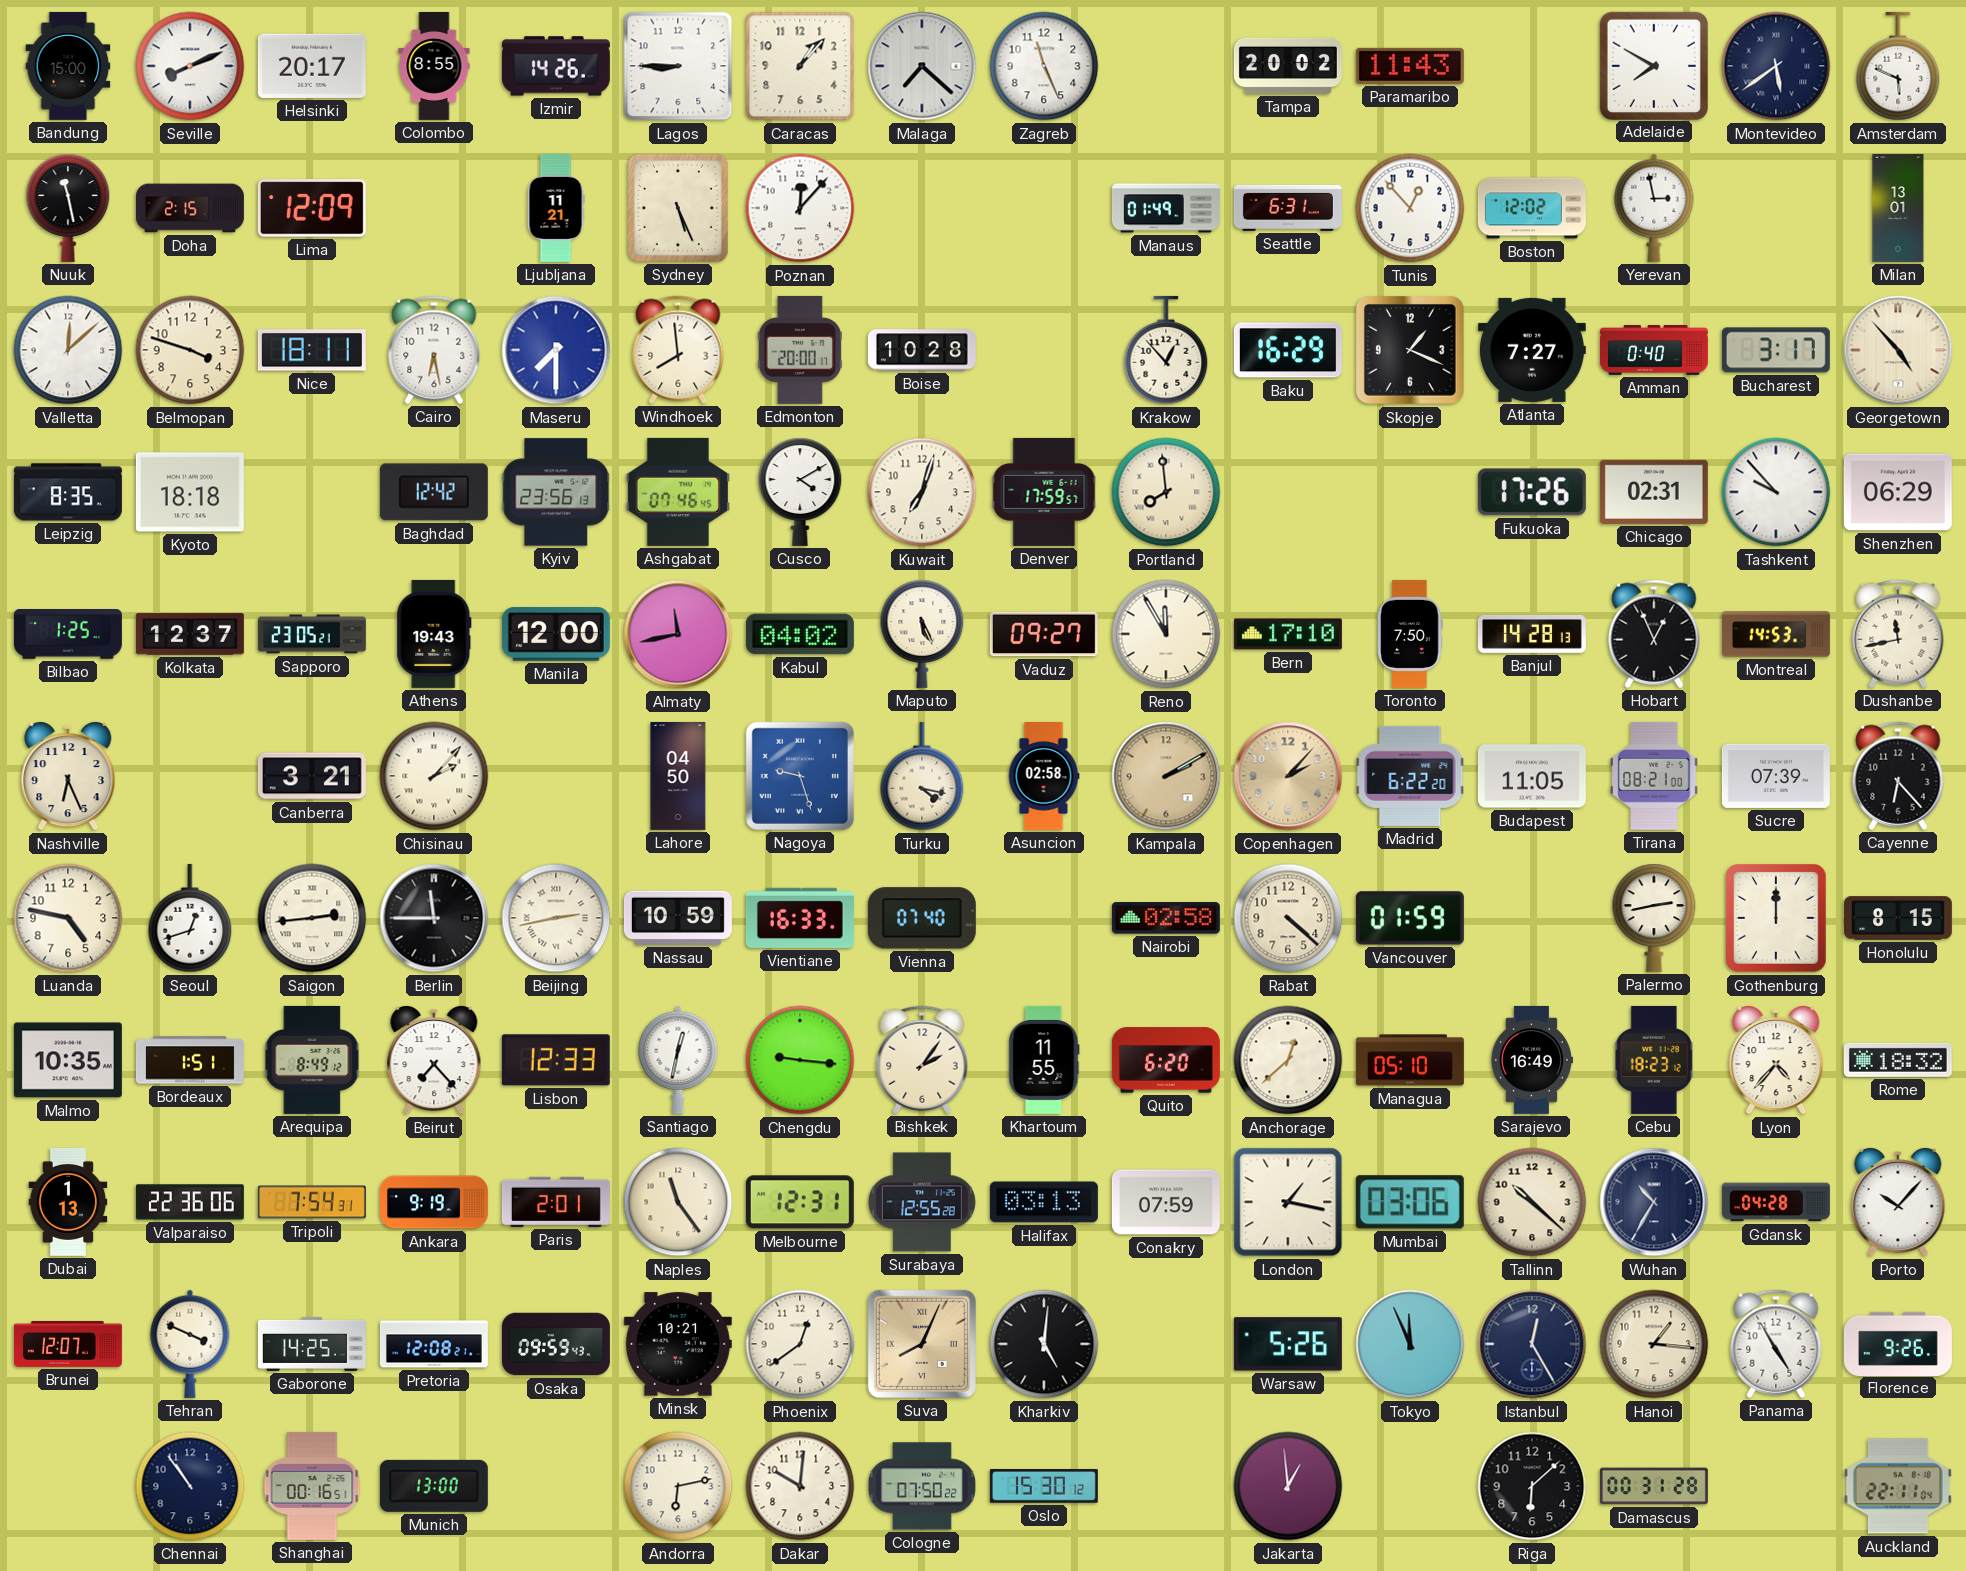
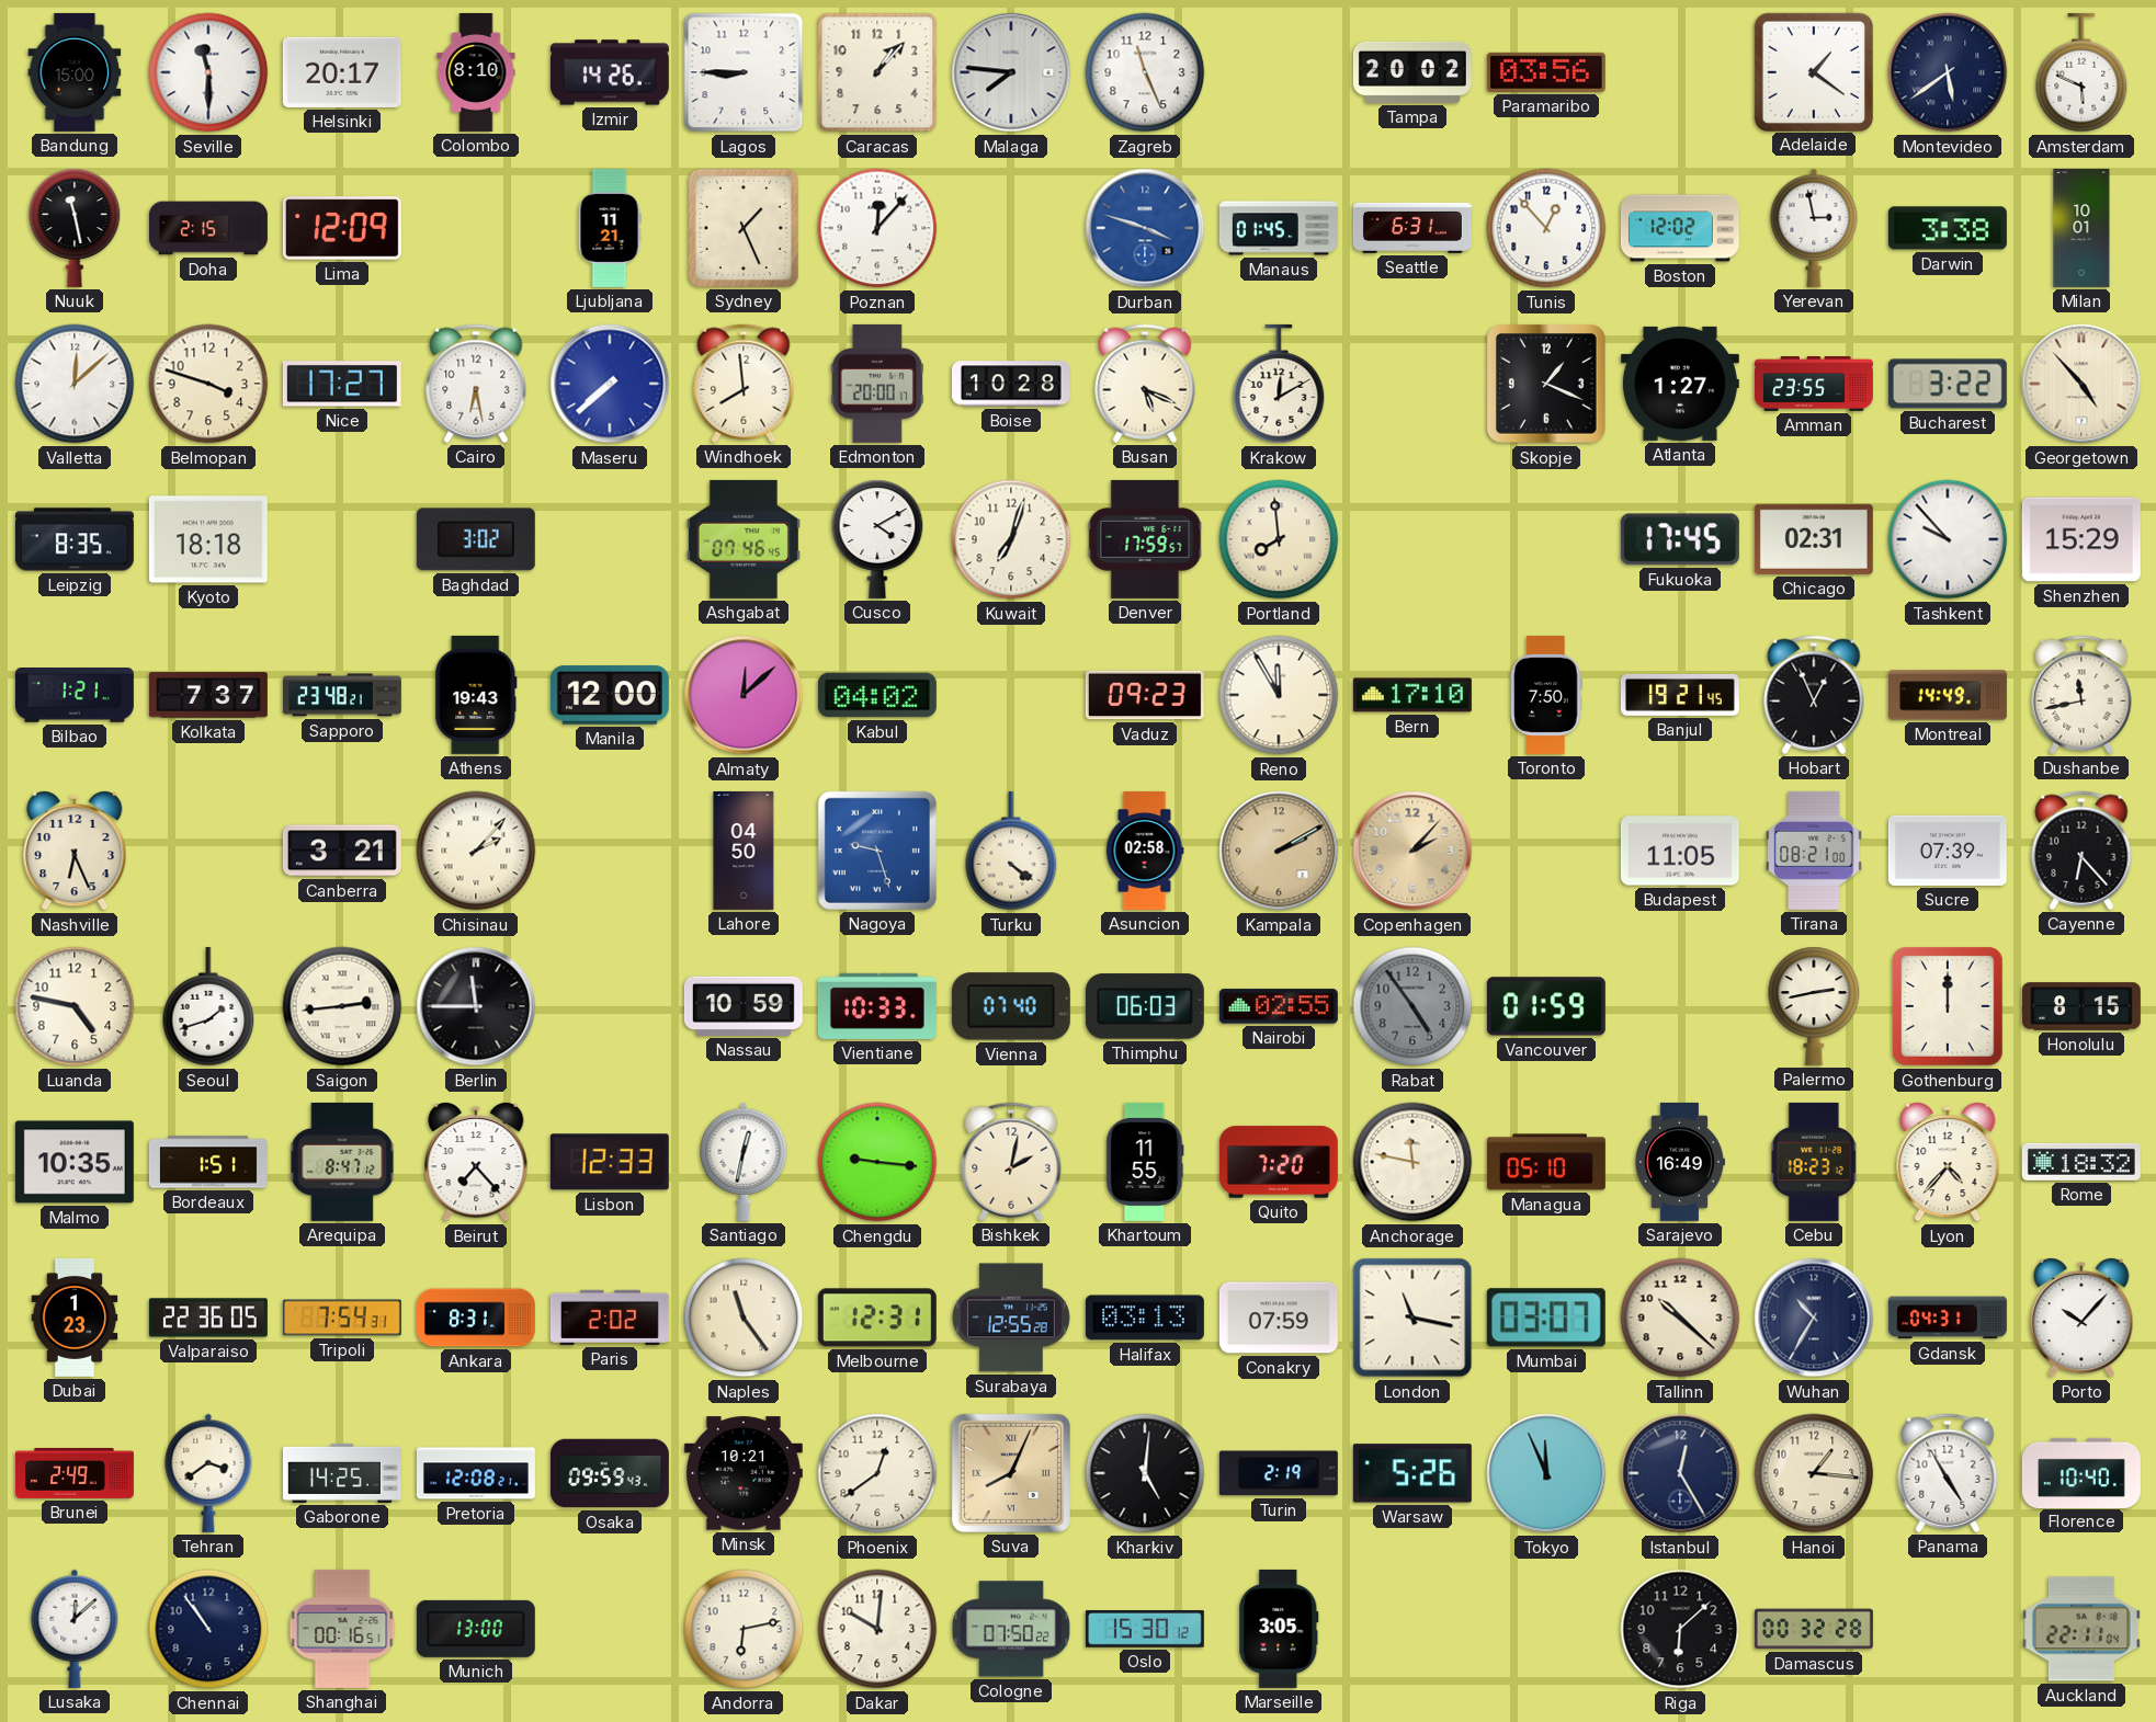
Seville: 8:11 -> 11:30
Colombo: 8:55 -> 8:10
Malaga: 7:22 -> 7:46
Paramaribo: 11:43 -> 03:56
Adelaide: 7:50 -> 1:21
Sydney: 5:26 -> 1:26
Durban: none -> 3:48
Manaus: 01:49 -> 01:45
Darwin: none -> 3:38
Milan: 13:01 -> 10:01
Nice: 18:11 -> 17:27
Maseru: 7:30 -> 7:38
Busan: none -> 5:19
Krakow: 12:53 -> 12:10
Baku: 16:29 -> none
Atlanta: 7:27 -> 1:27
Amman: 0:40 -> 23:55
Bucharest: 3:17 -> 3:22
Baghdad: 12:42 -> 3:02
Kyiv: 23:56 -> none
Fukuoka: 17:26 -> 17:45
Shenzhen: 06:29 -> 15:29
Bilbao: 1:25 -> 1:21
Kolkata: 12:37 -> 7:37
Sapporo: 23:05 -> 23:48
Almaty: 11:43 -> 12:08
Maputo: 5:26 -> none
Vaduz: 09:27 -> 09:23
Banjul: 14:28 -> 19:21
Montreal: 14:53 -> 14:49
Turku: 4:17 -> 4:21
Madrid: 6:22 -> none
Seoul: 12:42 -> 1:42
Beijing: 2:43 -> none
Vientiane: 16:33 -> 10:33
Thimphu: none -> 06:03
Nairobi: 02:58 -> 02:55
Rabat: 4:22 -> 4:54
Rabat dial: cream -> grey
Arequipa: 8:49 -> 8:47
Bishkek: 2:06 -> 2:02
Quito: 6:20 -> 7:20
Anchorage: 12:38 -> 11:47
Dubai: 1:13 -> 1:23
Valparaiso: 22:36:06 -> 22:36:05
Ankara: 9:19 -> 8:31
Paris: 2:01 -> 2:02
London: 1:17 -> 11:17
Mumbai: 03:06 -> 03:07
Gdansk: 04:28 -> 04:31
Brunei: 12:07 -> 2:49
Tehran: 3:49 -> 3:39
Turin: none -> 2:19
Florence: 9:26 -> 10:40
Lusaka: none -> 12:08
Marseille: none -> 3:05
Jakarta: 12:59 -> none
Damascus: 00:31 -> 00:32
